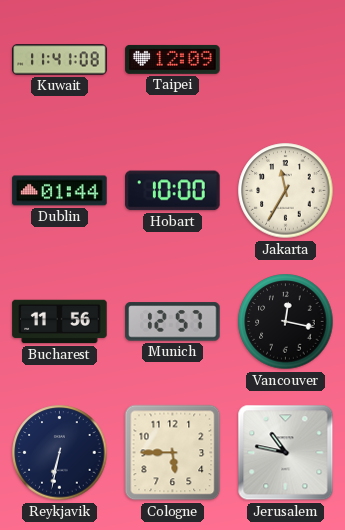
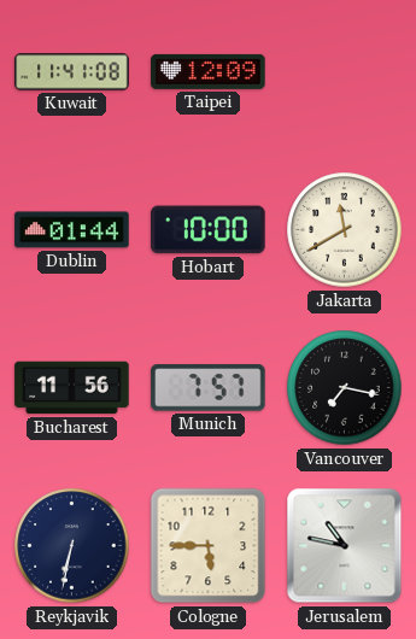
Jakarta: 11:35 -> 11:40
Munich: 12:57 -> 7:57
Vancouver: 12:17 -> 7:17
